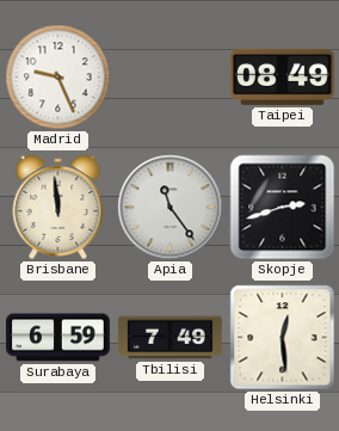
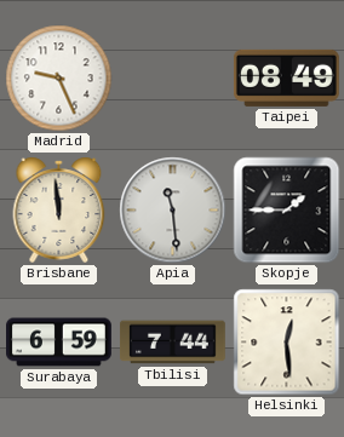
Apia: 11:24 -> 11:29
Skopje: 2:42 -> 1:45
Tbilisi: 7:49 -> 7:44
